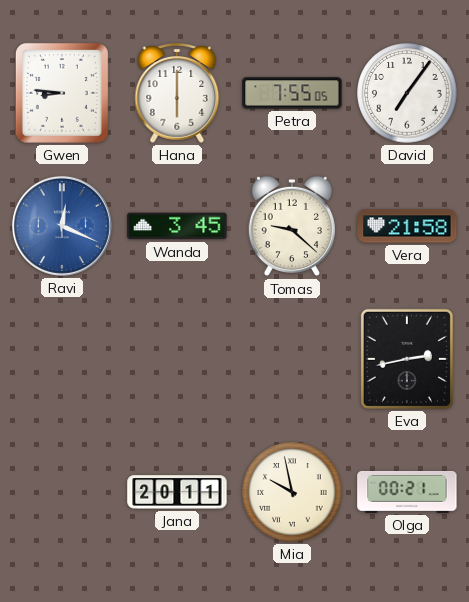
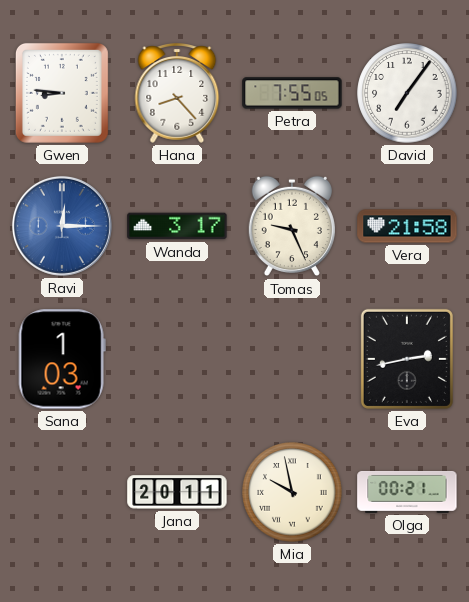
Hana: 6:00 -> 8:23
Ravi: 12:19 -> 12:15
Wanda: 3:45 -> 3:17
Tomas: 9:22 -> 9:26
Sana: none -> 1:03
